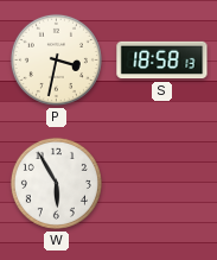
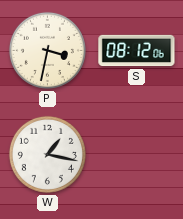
S: 18:58 -> 08:12
W: 5:55 -> 1:17
